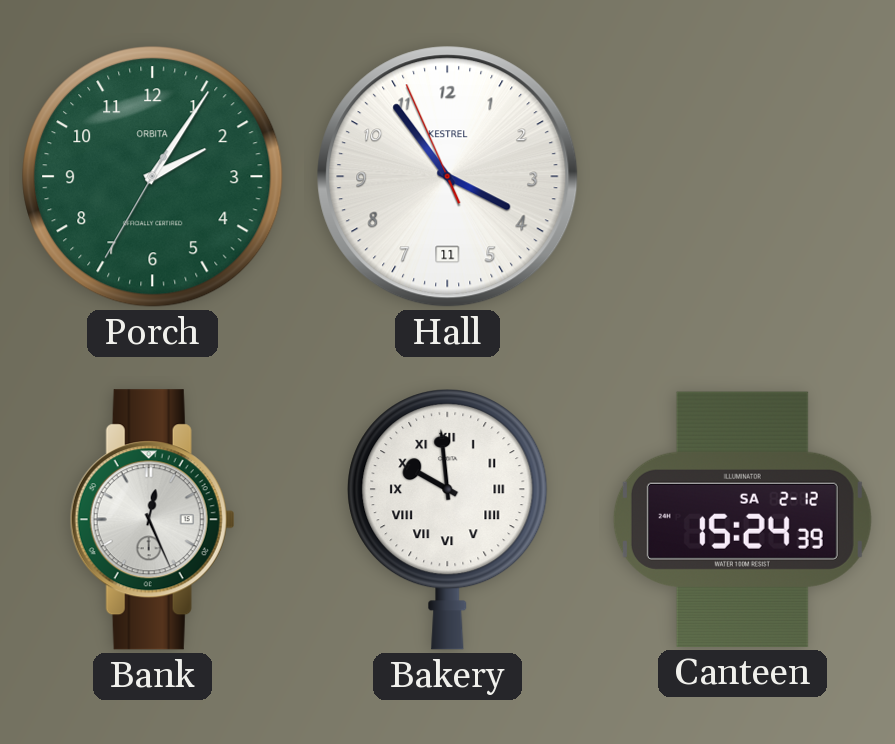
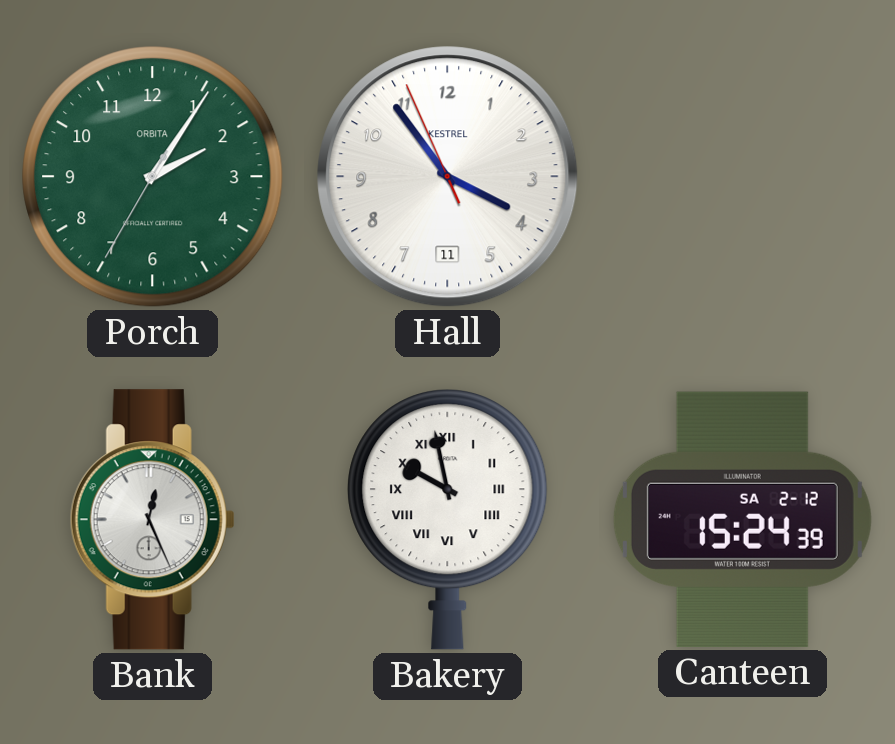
Bakery: 9:59 -> 9:58
